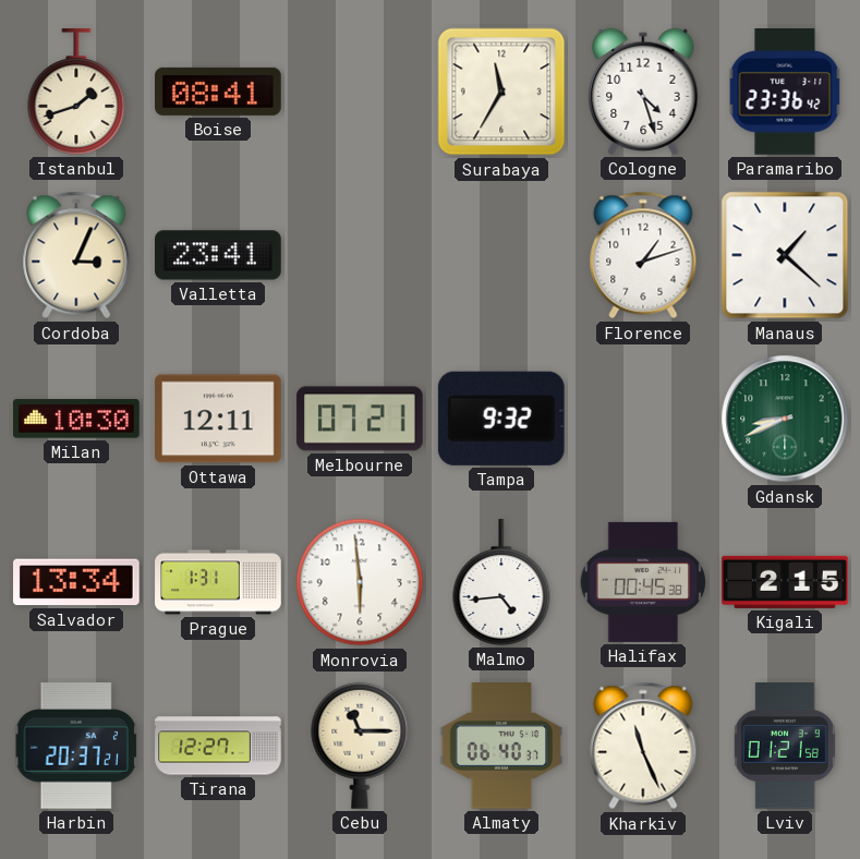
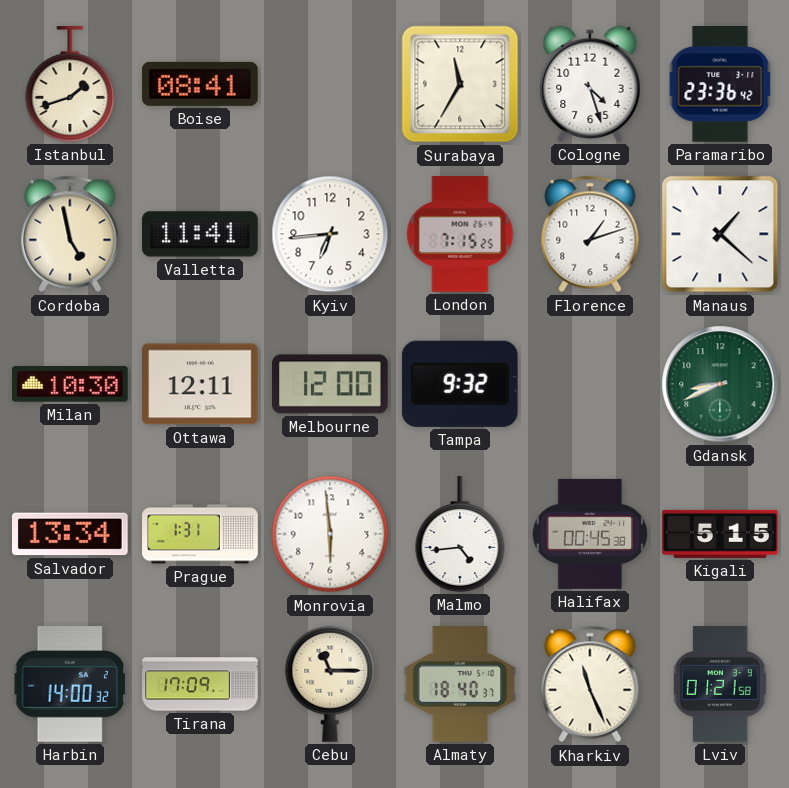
Cordoba: 3:04 -> 4:58
Valletta: 23:41 -> 11:41
Kyiv: none -> 6:44
London: none -> 7:15
Melbourne: 07:21 -> 12:00
Kigali: 2:15 -> 5:15
Harbin: 20:37 -> 14:00
Tirana: 12:27 -> 17:09
Almaty: 06:40 -> 18:40
